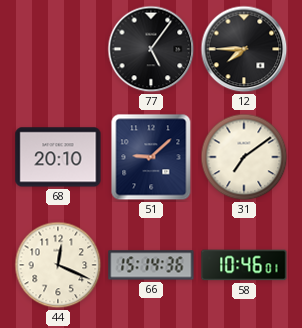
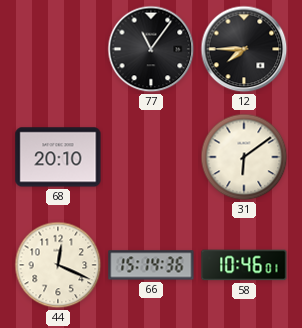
77: 5:06 -> 11:06
51: 9:08 -> none
31: 7:09 -> 6:09
